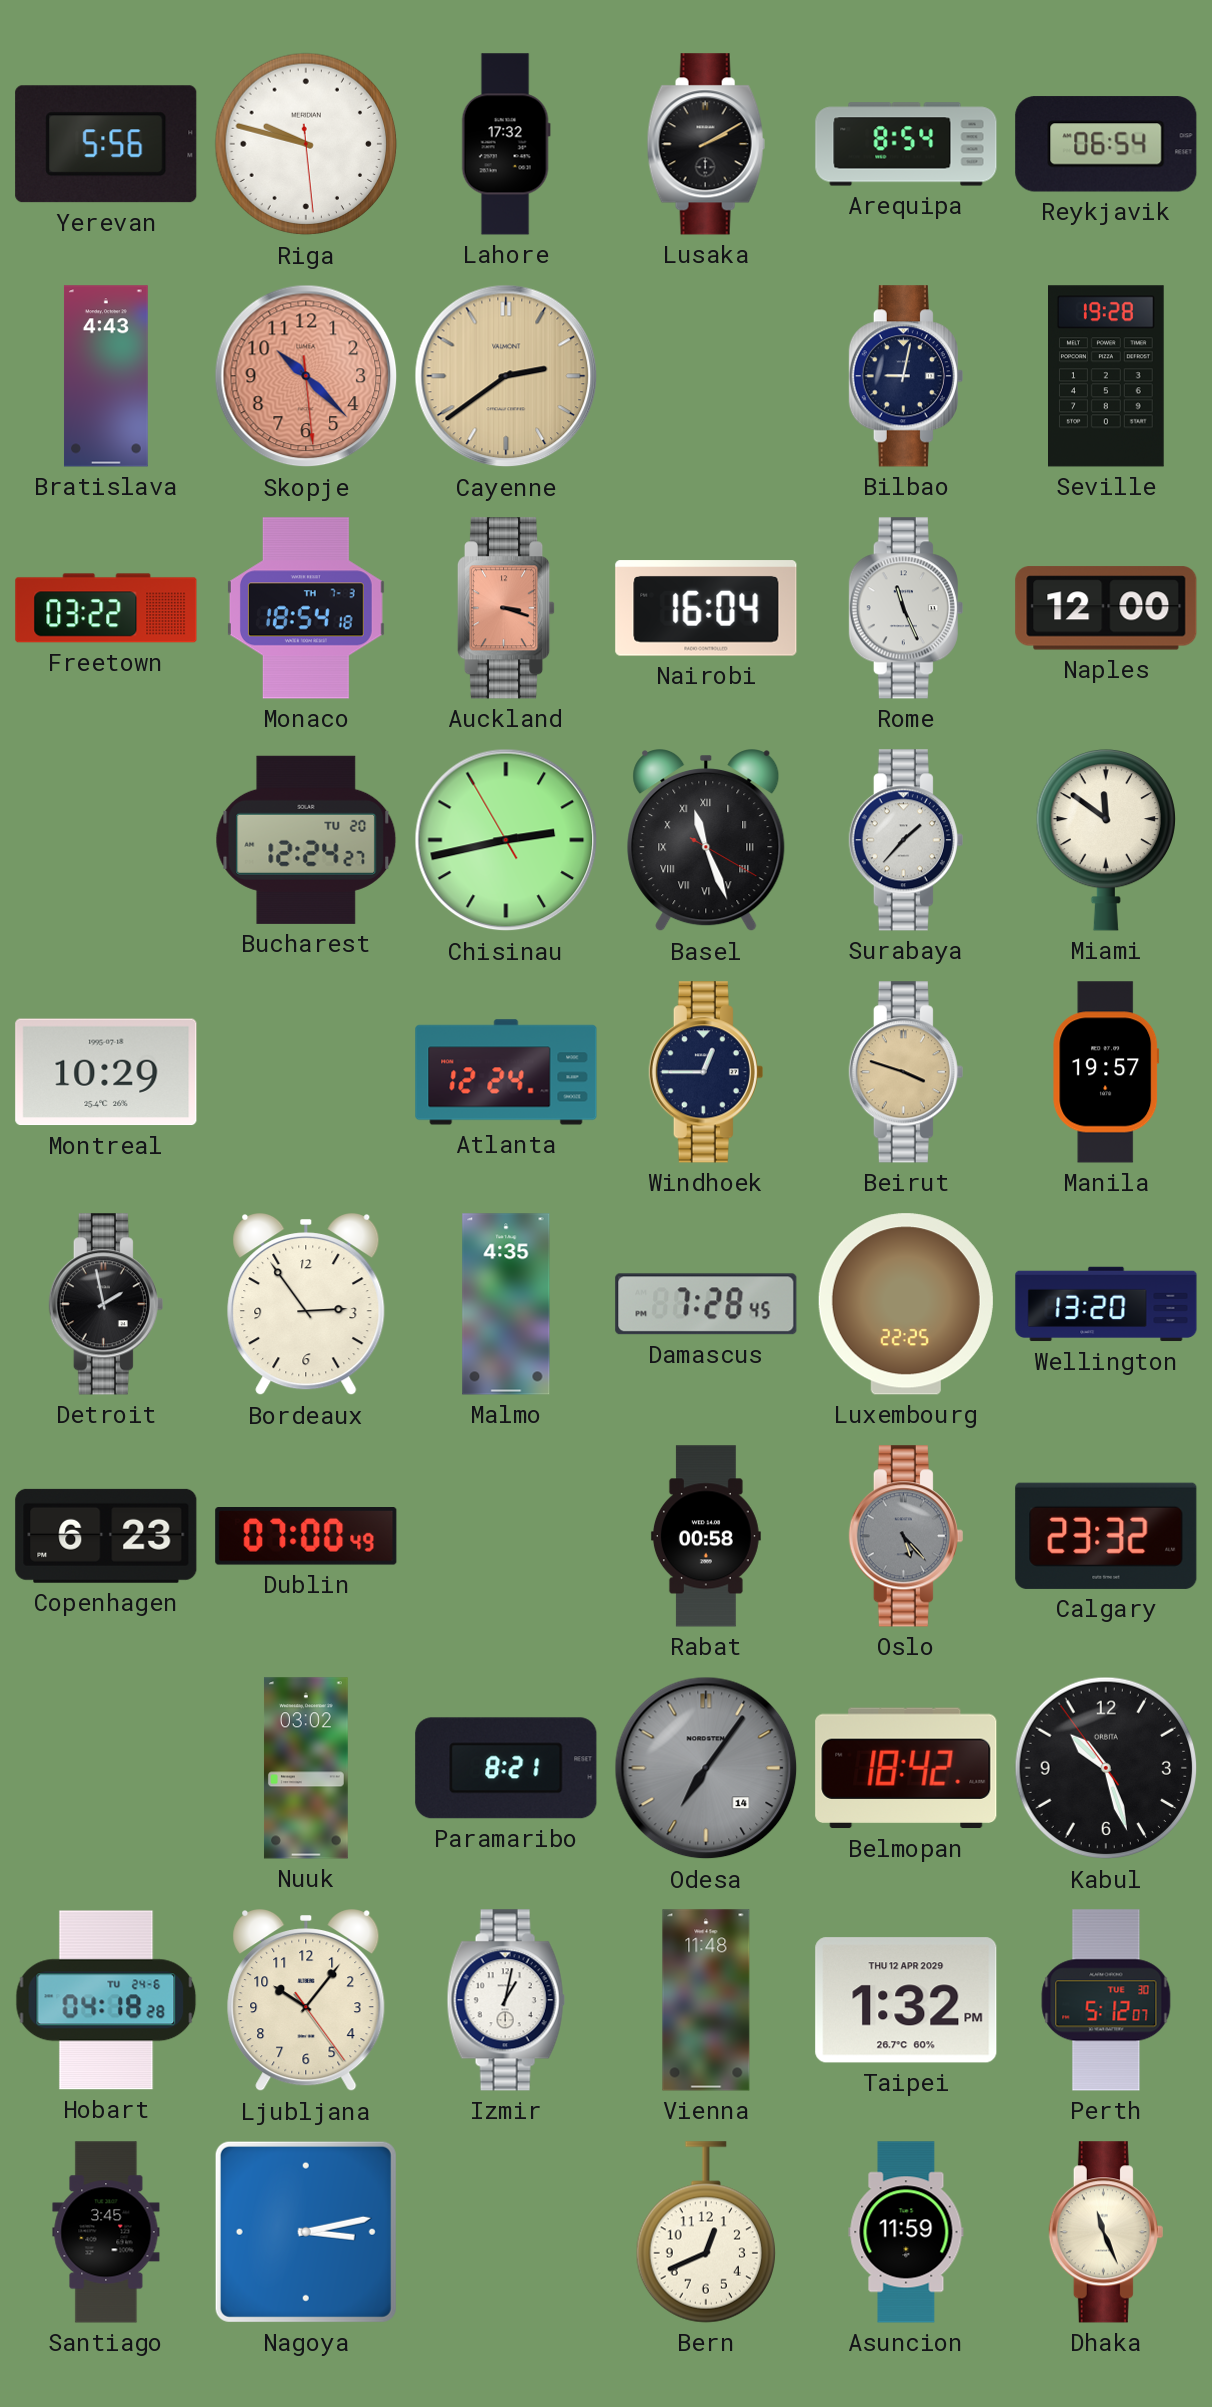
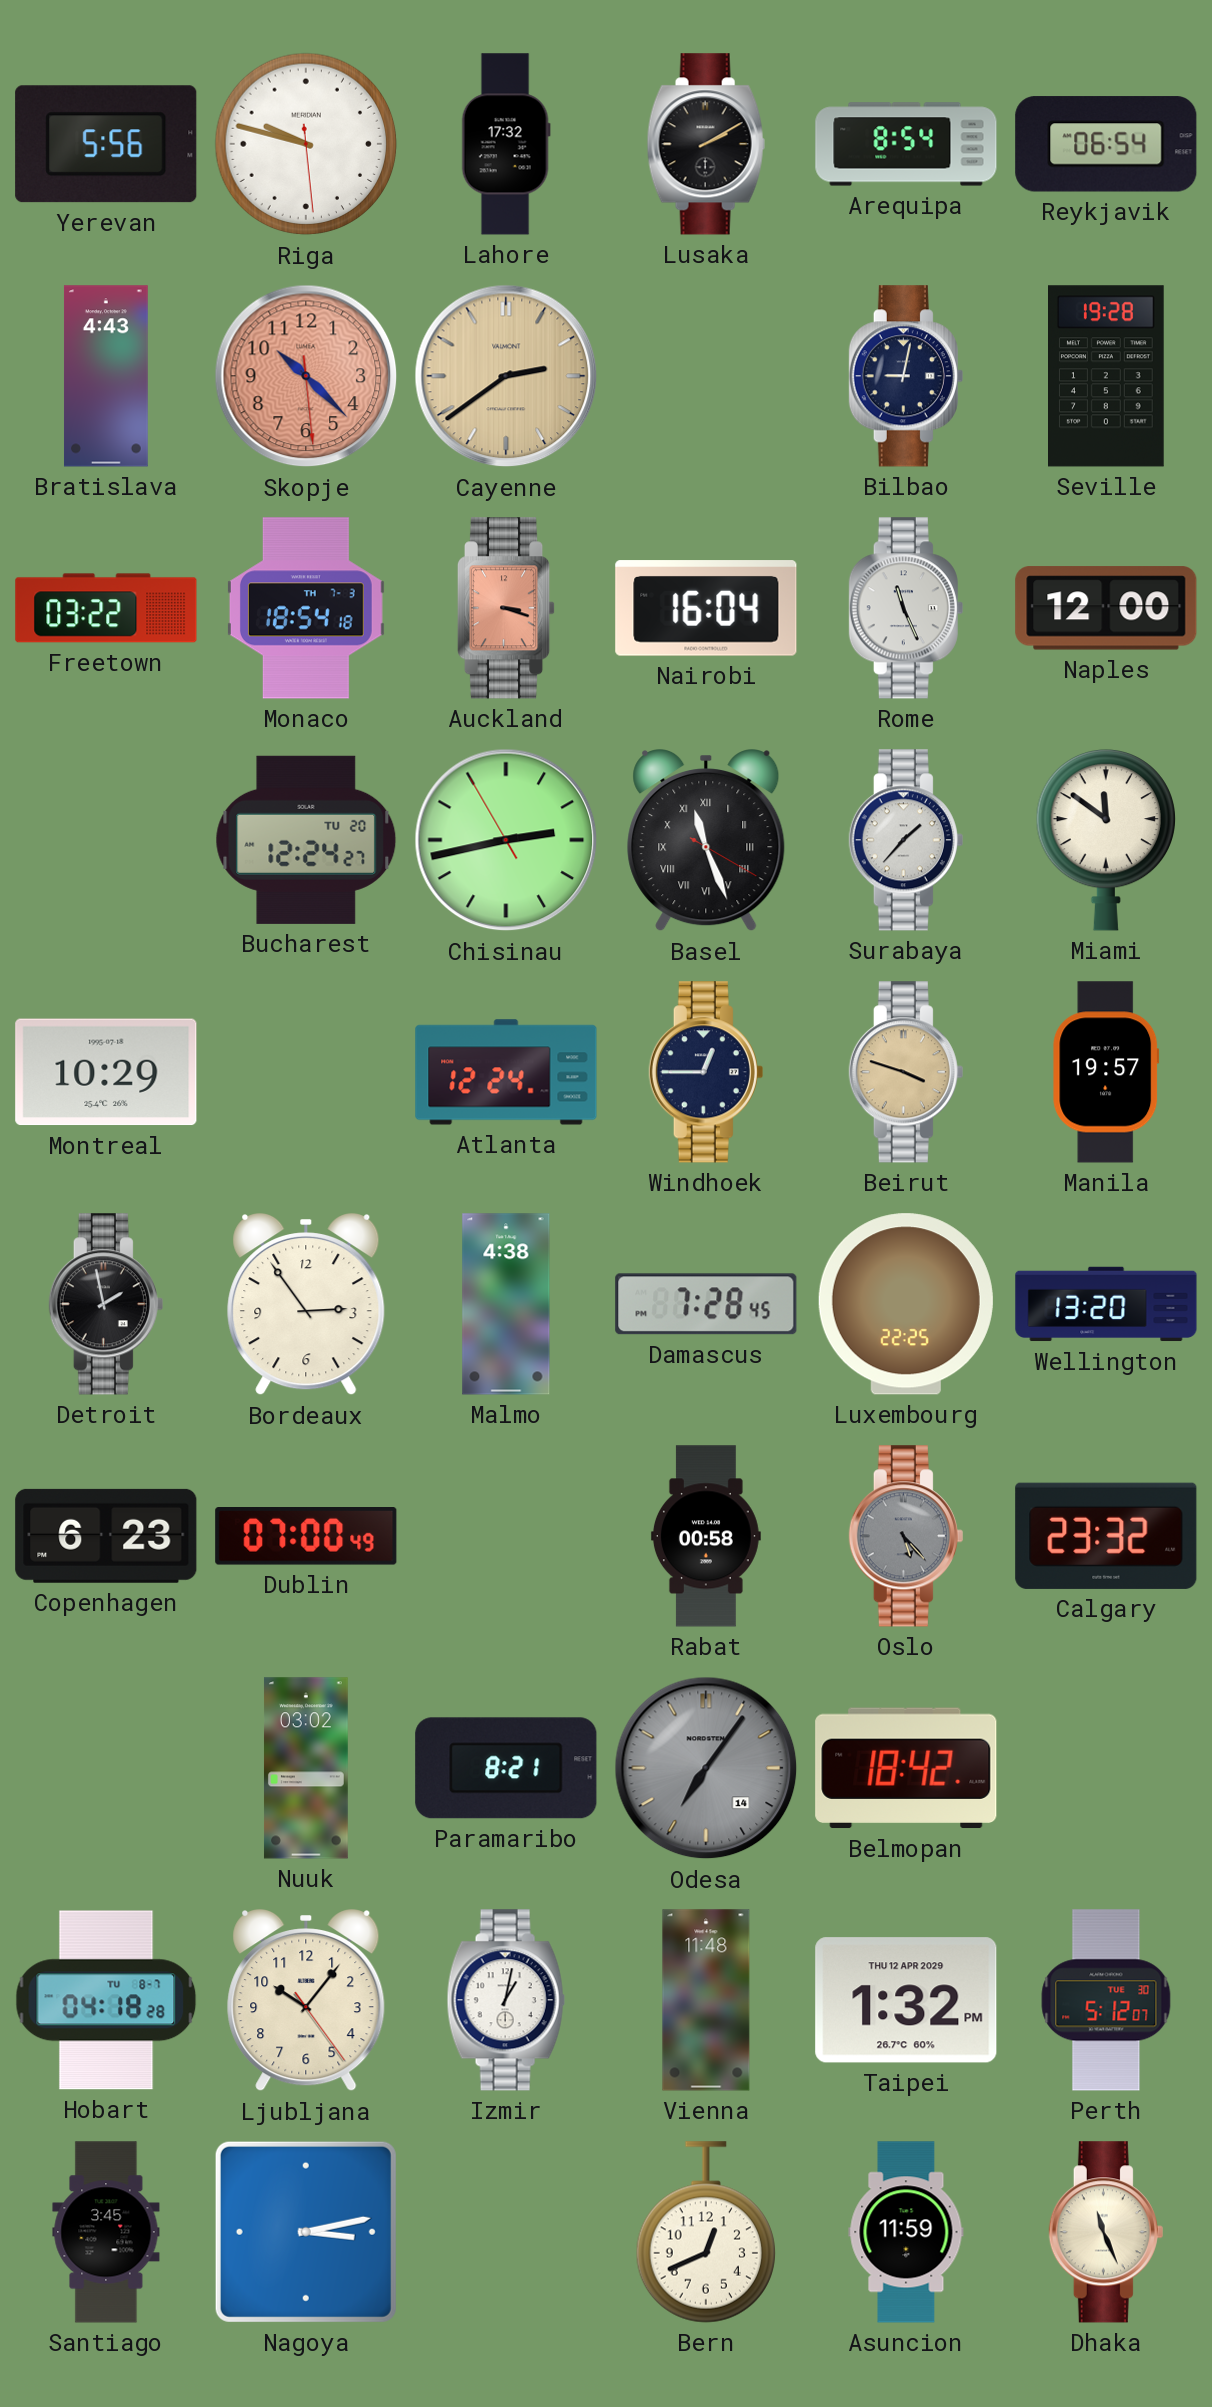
Malmo: 4:35 -> 4:38
Kabul: 10:26 -> none
Hobart date: TU 24-6 -> TU 8-7
